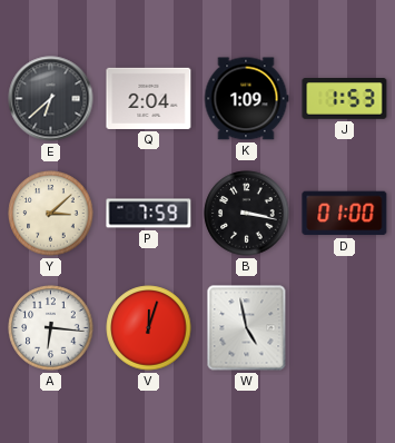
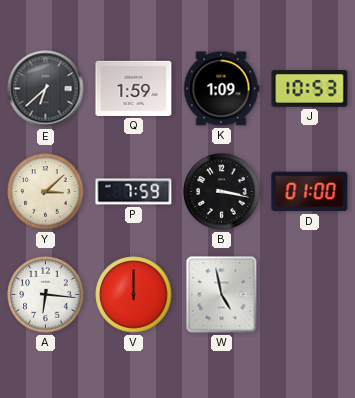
Q: 2:04 -> 1:59
J: 1:53 -> 10:53
V: 12:03 -> 12:00
